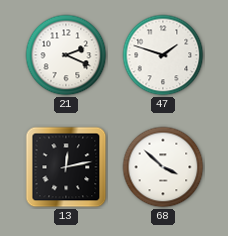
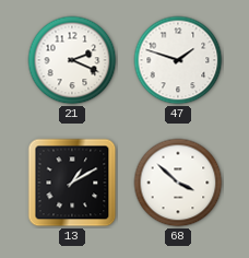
13: 12:13 -> 1:10
